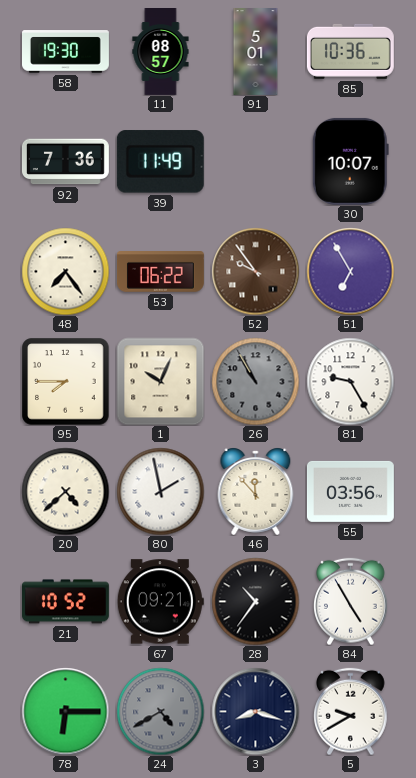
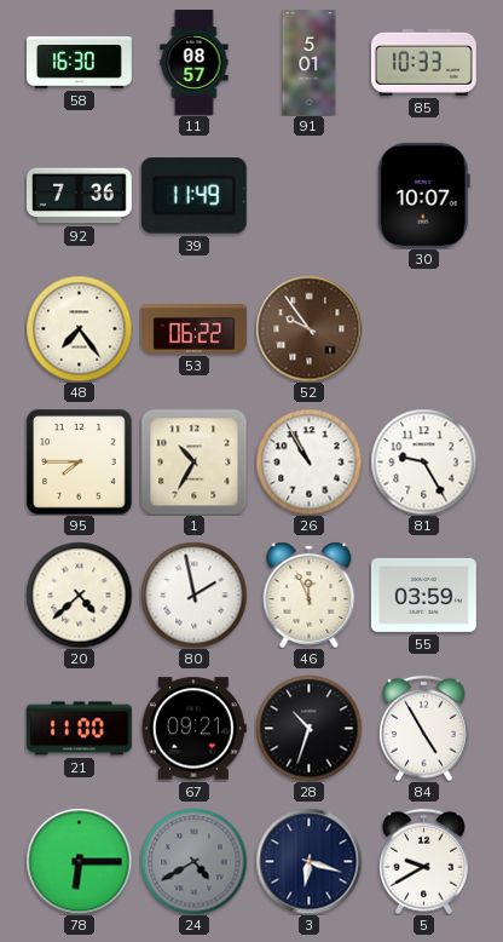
58: 19:30 -> 16:30
85: 10:36 -> 10:33
51: 6:55 -> none
1: 10:04 -> 10:35
26 dial: grey -> white
46: 11:53 -> 11:56
55: 03:56 -> 03:59
21: 10:52 -> 11:00
28: 10:36 -> 10:33
3: 8:18 -> 6:18
